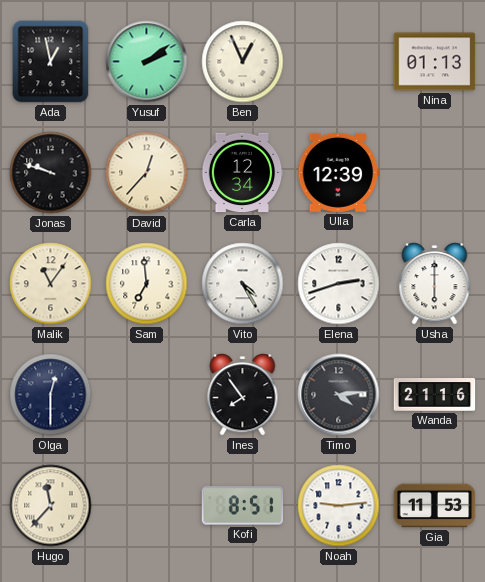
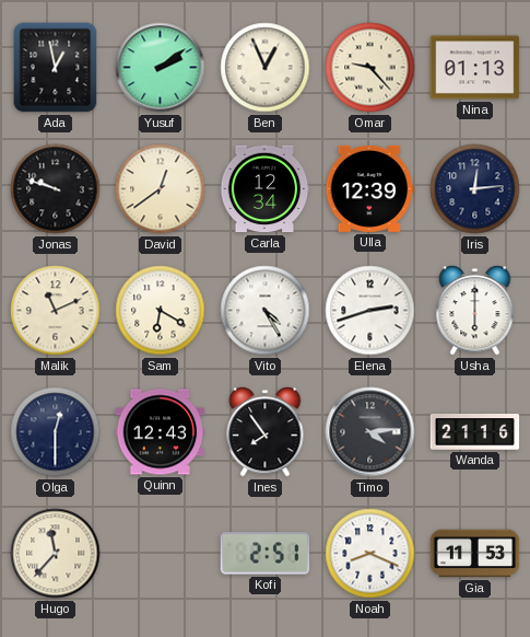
Omar: none -> 9:23
David: 12:37 -> 12:39
Iris: none -> 12:14
Malik: 11:06 -> 11:11
Sam: 6:59 -> 6:20
Quinn: none -> 12:43
Kofi: 8:51 -> 2:51
Noah: 9:14 -> 8:19
